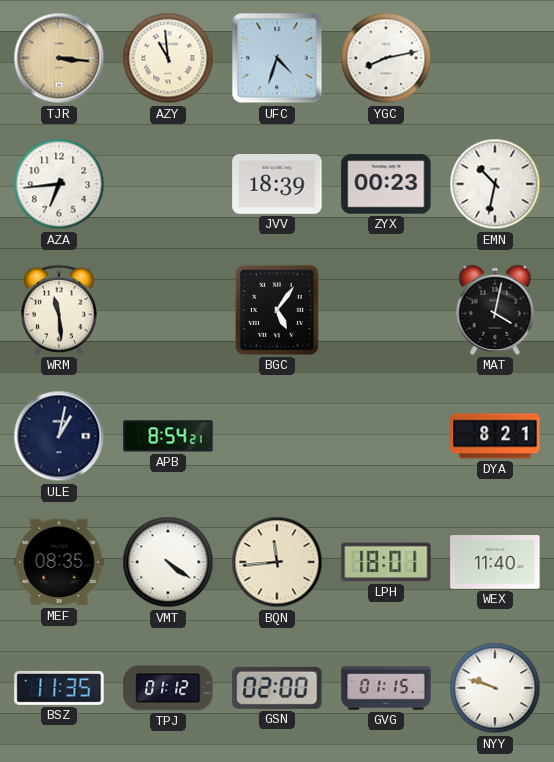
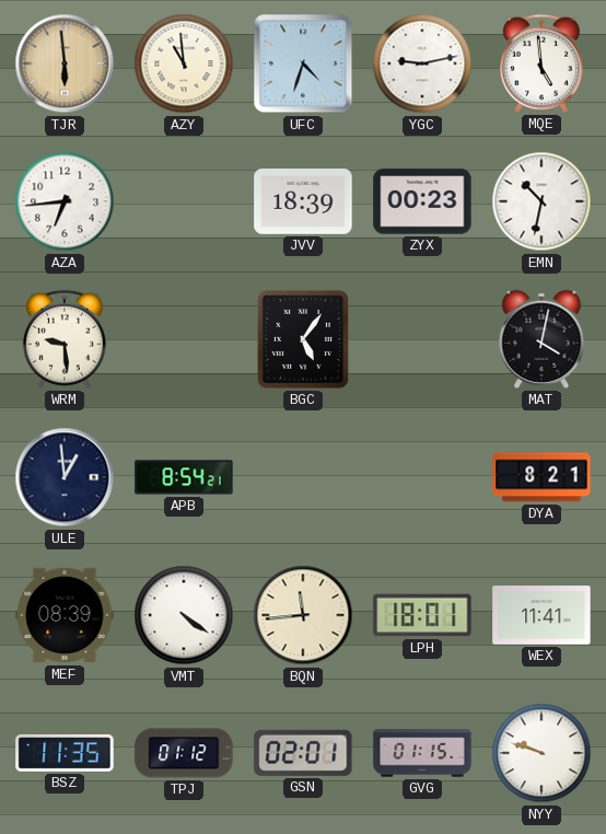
TJR: 3:16 -> 5:59
YGC: 8:13 -> 9:13
MQE: none -> 4:59
WRM: 11:29 -> 9:29
ULE: 1:02 -> 12:59
MEF: 08:35 -> 08:39
WEX: 11:40 -> 11:41
GSN: 02:00 -> 02:01
